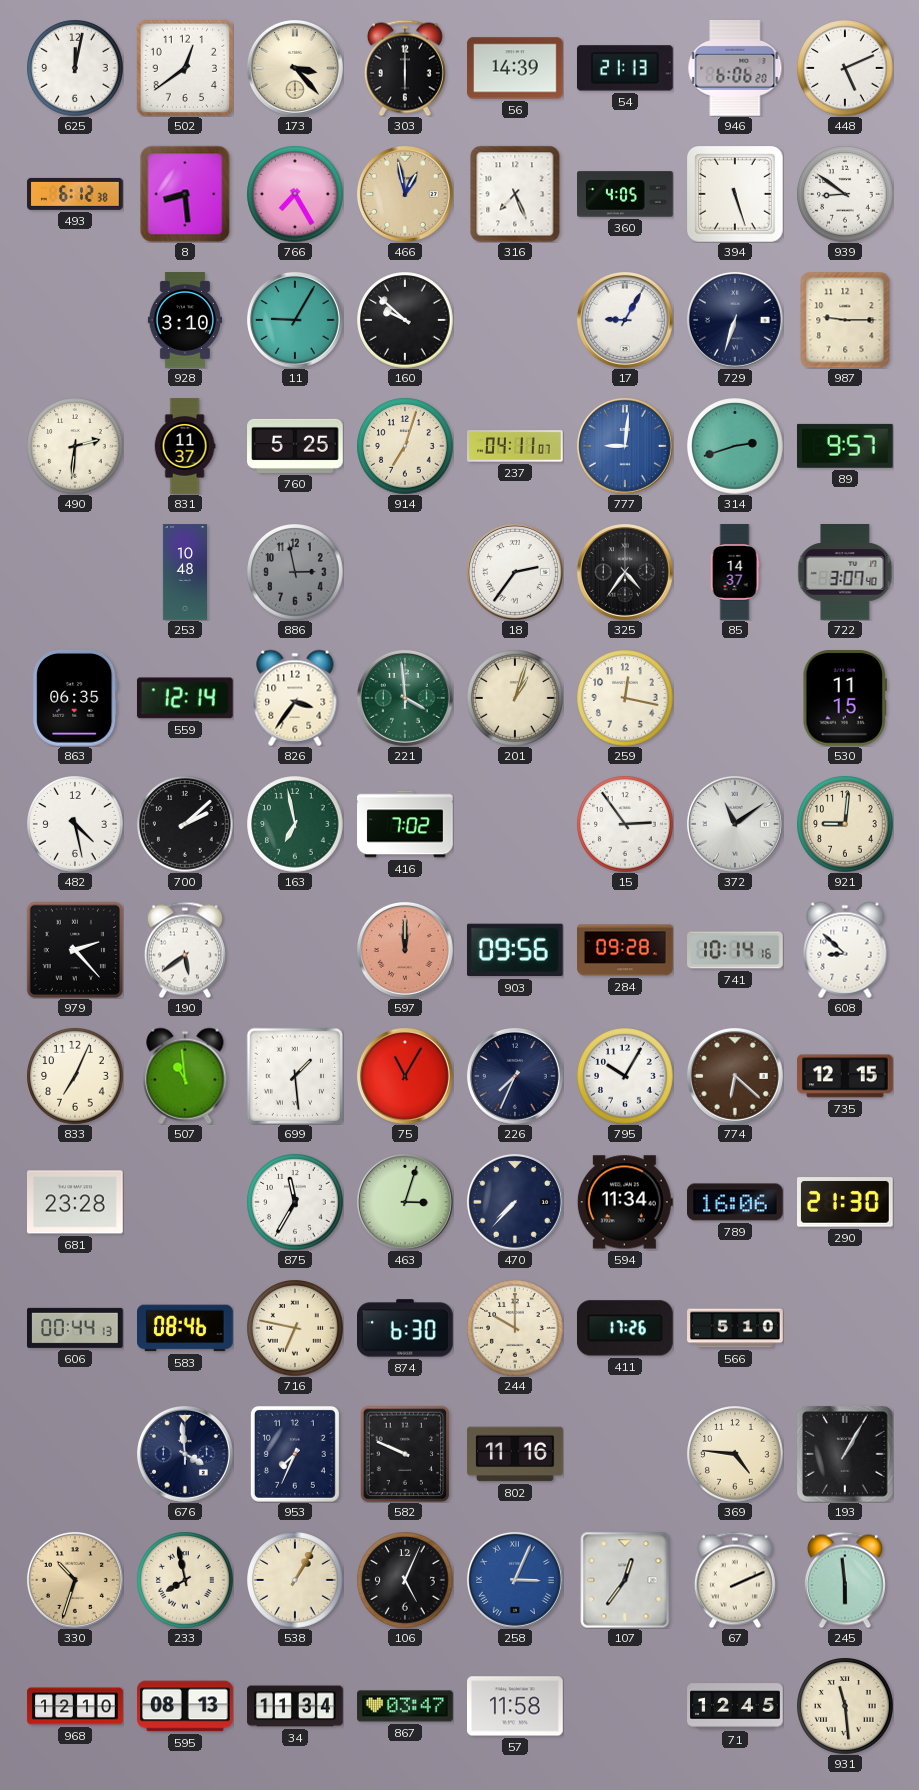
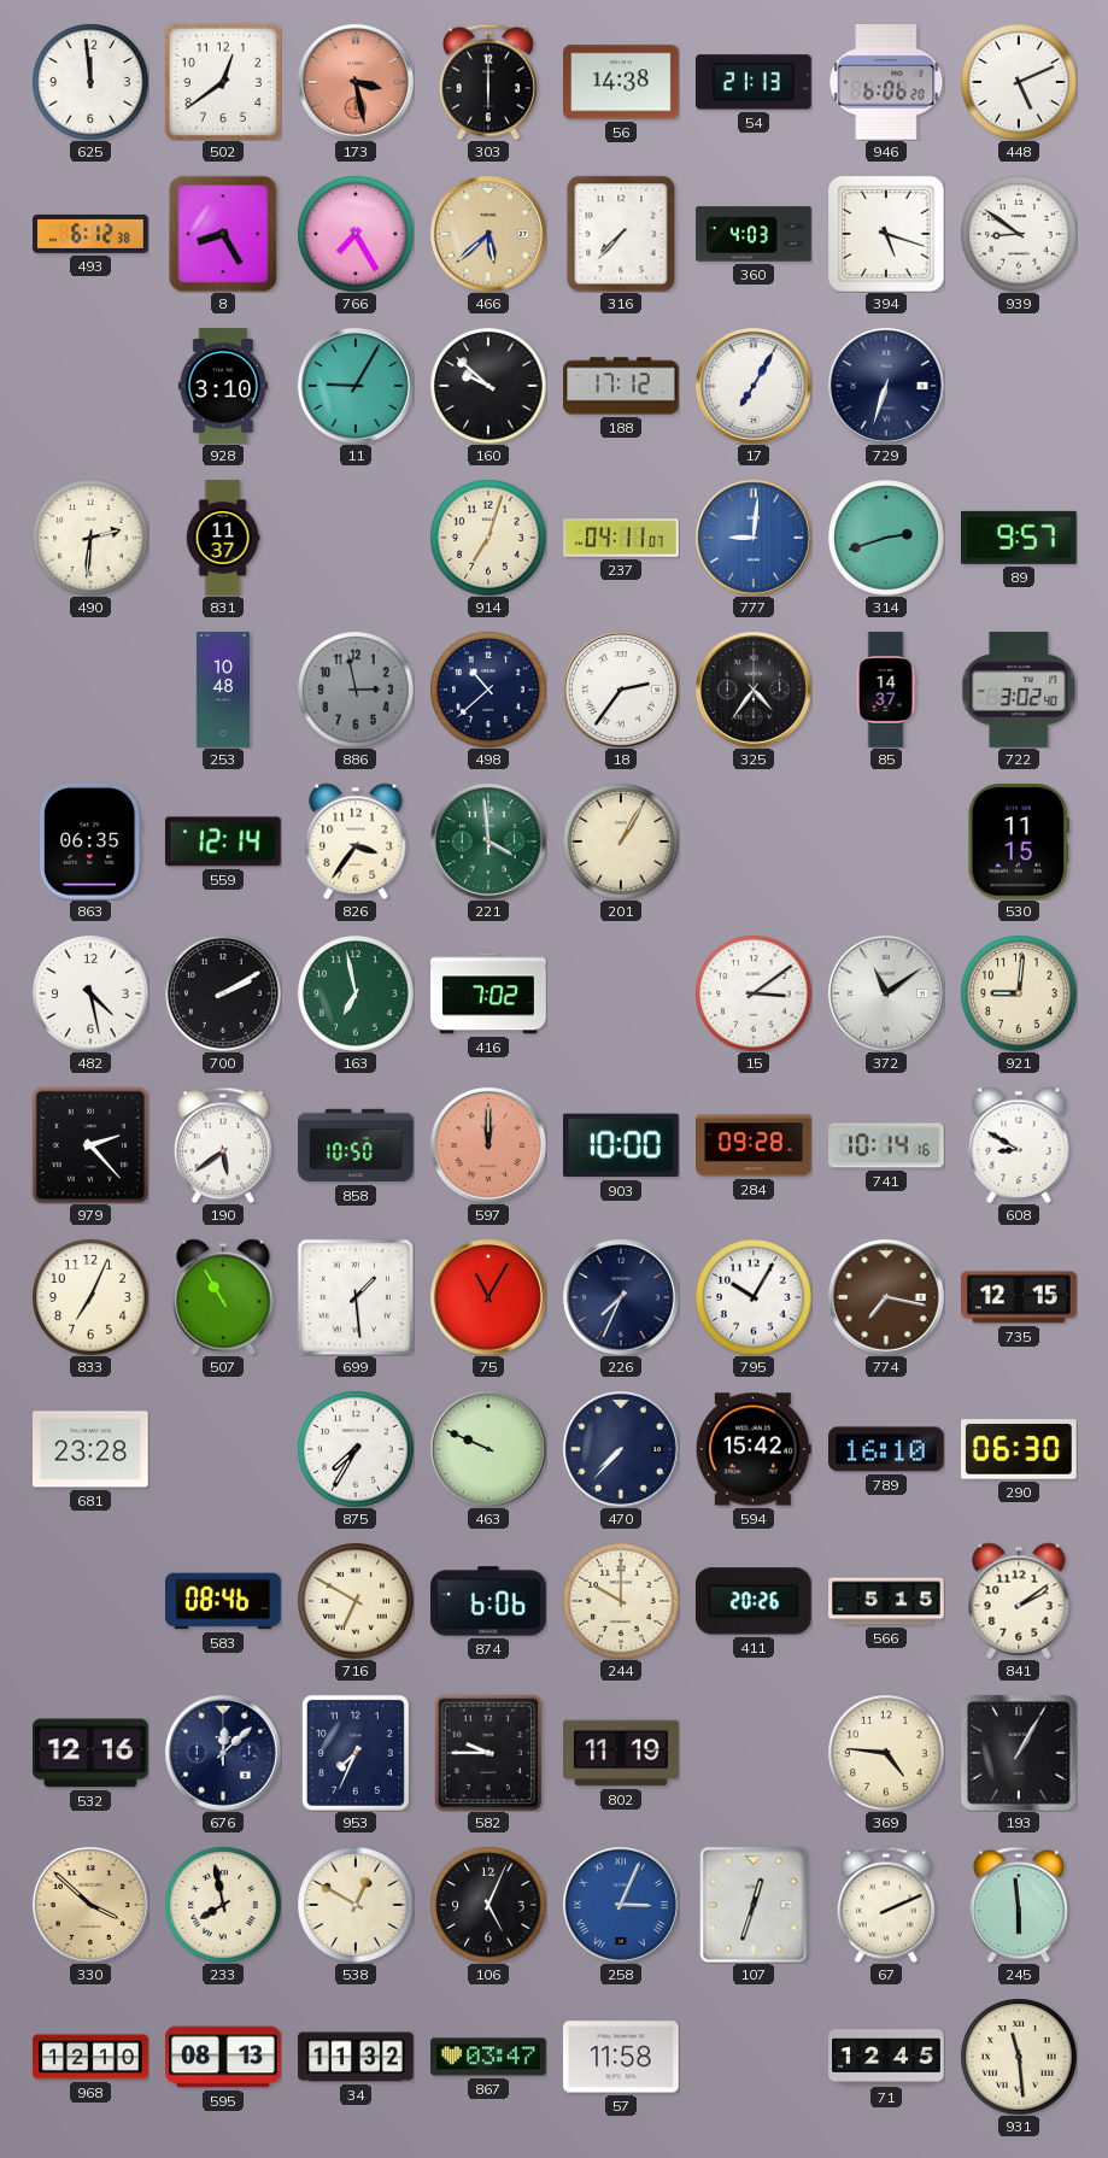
625: 12:02 -> 11:59
173: 3:23 -> 3:28
173 dial: cream -> salmon
56: 14:39 -> 14:38
8: 8:29 -> 8:25
466: 12:58 -> 5:38
316: 7:26 -> 7:37
360: 4:05 -> 4:03
394: 5:27 -> 5:18
188: none -> 17:12
17: 9:05 -> 7:05
987: 9:15 -> none
760: 5:25 -> none
498: none -> 10:38
722: 3:07 -> 3:02
201: 1:03 -> 1:05
259: 12:17 -> none
700: 2:08 -> 2:10
15: 2:54 -> 3:09
858: none -> 10:50
903: 09:56 -> 10:00
608: 8:52 -> 8:50
507: 10:59 -> 10:55
774: 6:22 -> 7:17
875: 11:35 -> 7:35
463: 3:03 -> 9:49
594: 11:34 -> 15:42
789: 16:06 -> 16:10
290: 21:30 -> 06:30
606: 00:44 -> none
716: 6:47 -> 6:50
874: 6:30 -> 6:06
411: 17:26 -> 20:26
566: 5:10 -> 5:15
841: none -> 2:09
532: none -> 12:16
676: 3:59 -> 12:08
582: 9:49 -> 9:45
802: 11:16 -> 11:19
330: 10:33 -> 3:52
538: 1:05 -> 12:50
107: 12:36 -> 12:33
34: 11:34 -> 11:32
